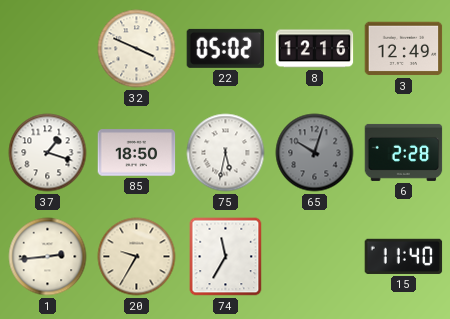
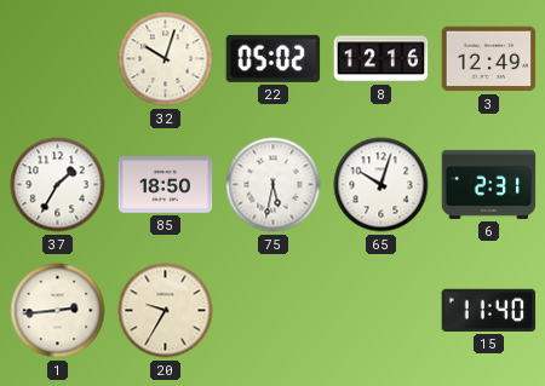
32: 3:49 -> 10:03
37: 1:18 -> 1:35
65 dial: grey -> white
6: 2:28 -> 2:31
74: 11:35 -> none
